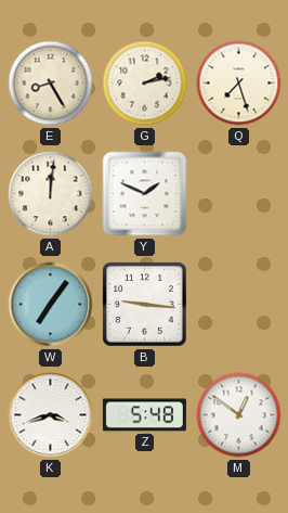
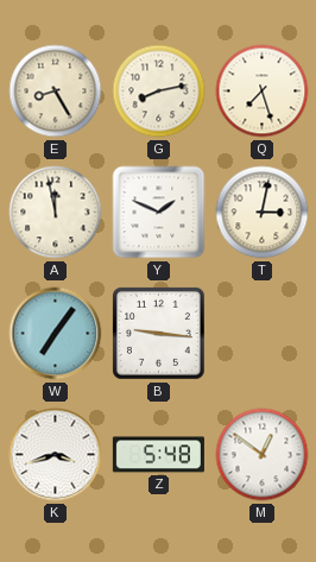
G: 2:13 -> 8:13
A: 12:01 -> 11:58
T: none -> 3:02
